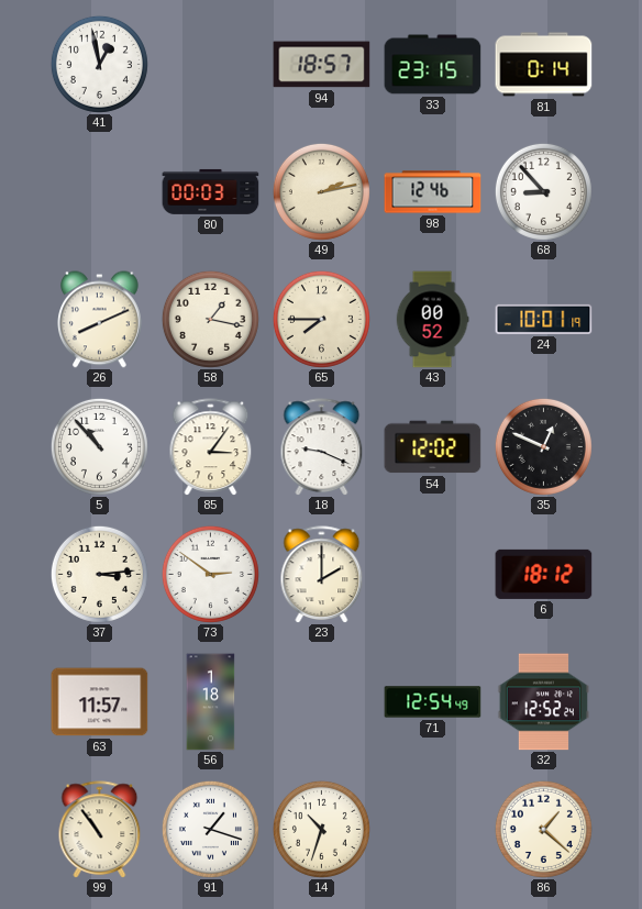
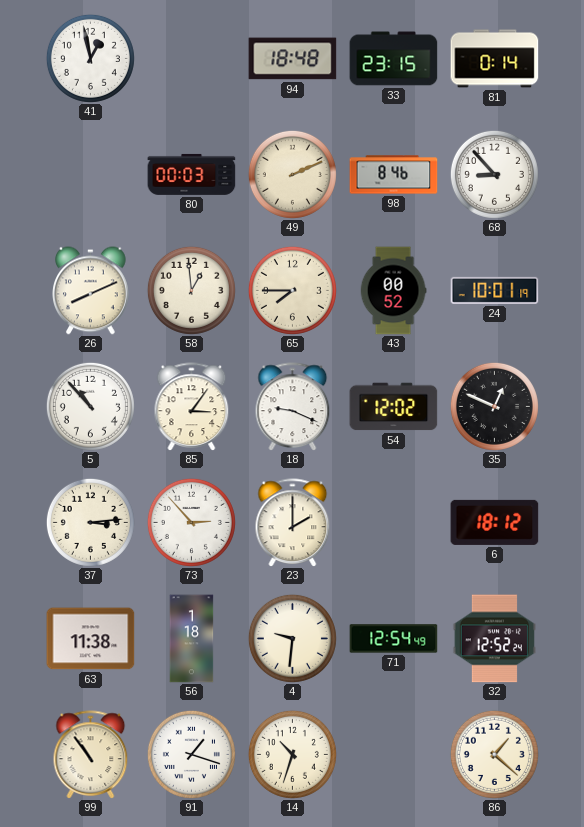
94: 18:57 -> 18:48
49: 2:13 -> 2:11
98: 12:46 -> 8:46
58: 1:17 -> 12:59
73: 2:51 -> 2:53
63: 11:57 -> 11:38
4: none -> 9:31
